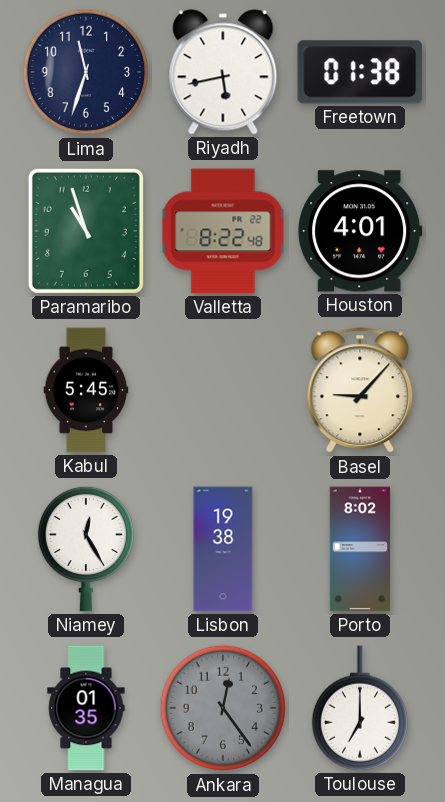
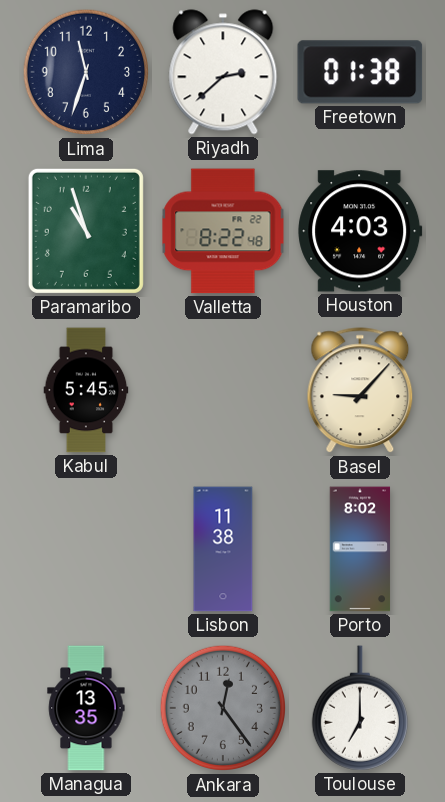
Riyadh: 5:43 -> 2:38
Houston: 4:01 -> 4:03
Niamey: 12:25 -> none
Lisbon: 19:38 -> 11:38
Managua: 01:35 -> 13:35
